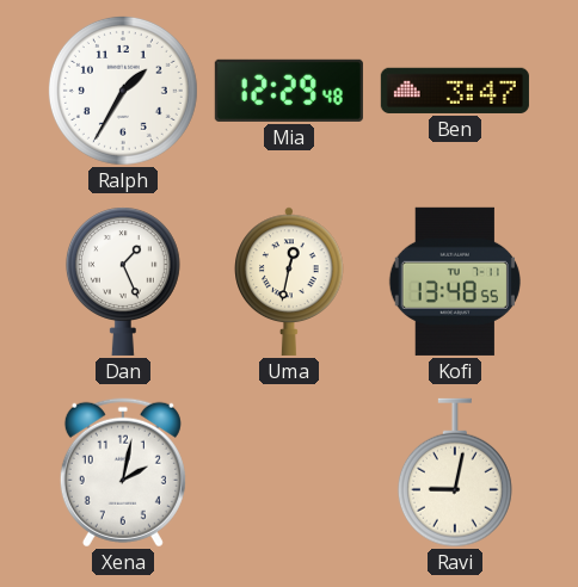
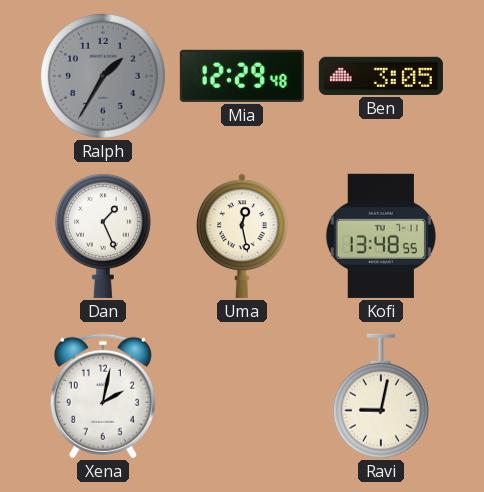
Ralph dial: white -> grey
Ben: 3:47 -> 3:05
Uma: 12:32 -> 12:28
